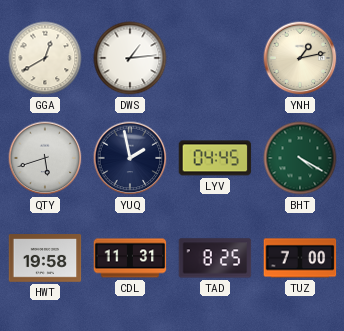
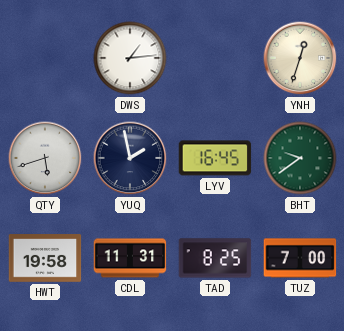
GGA: 12:40 -> none
YNH: 1:13 -> 12:33
LYV: 04:45 -> 16:45
BHT: 4:20 -> 9:39
